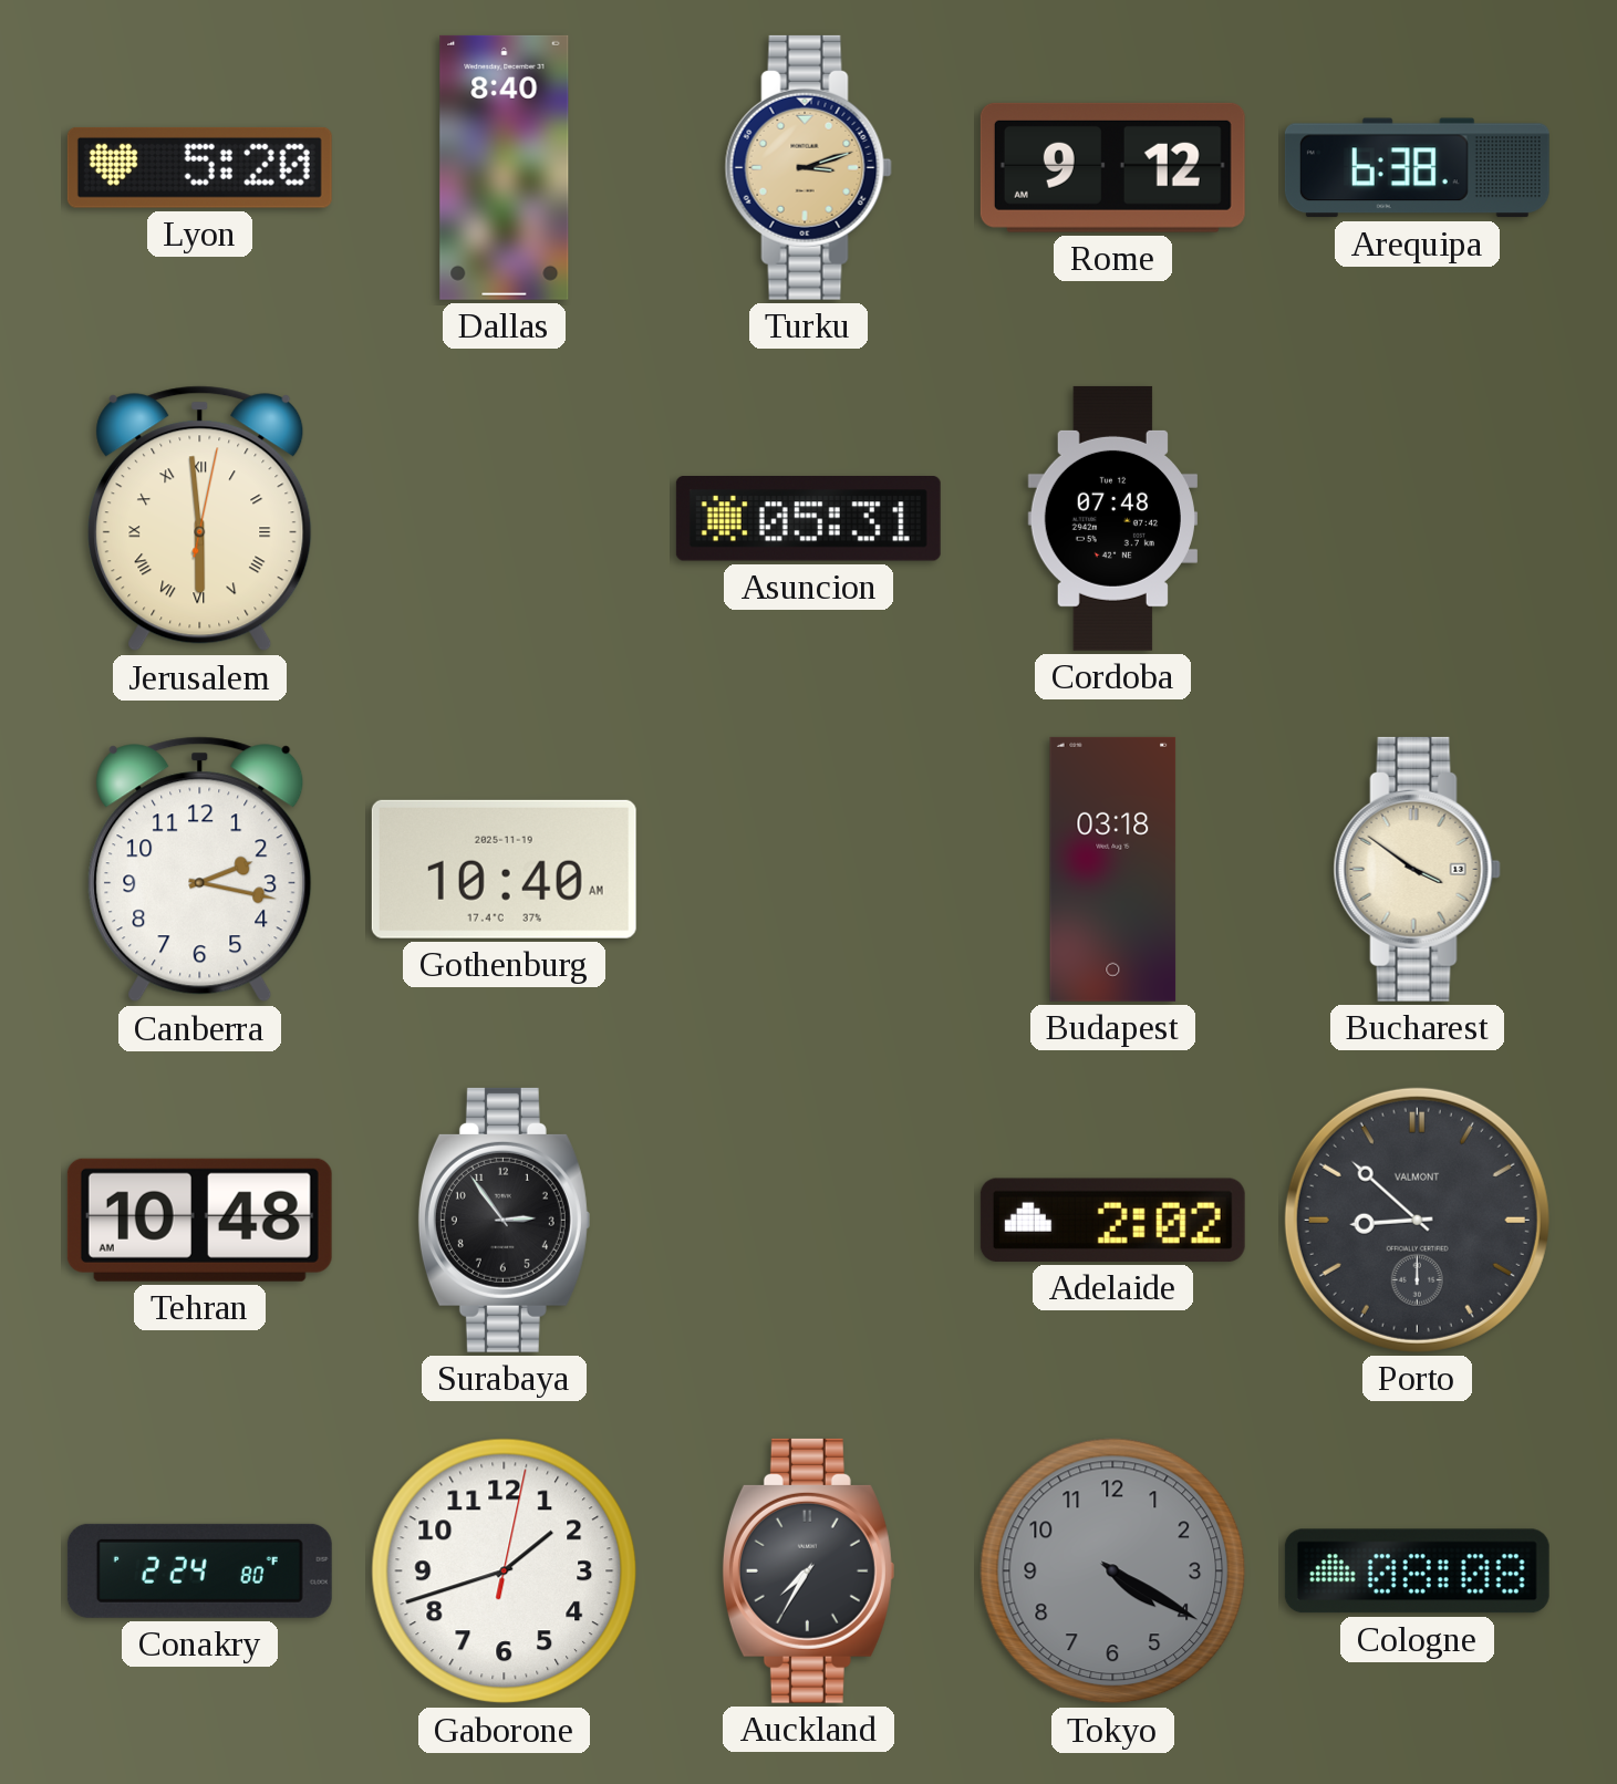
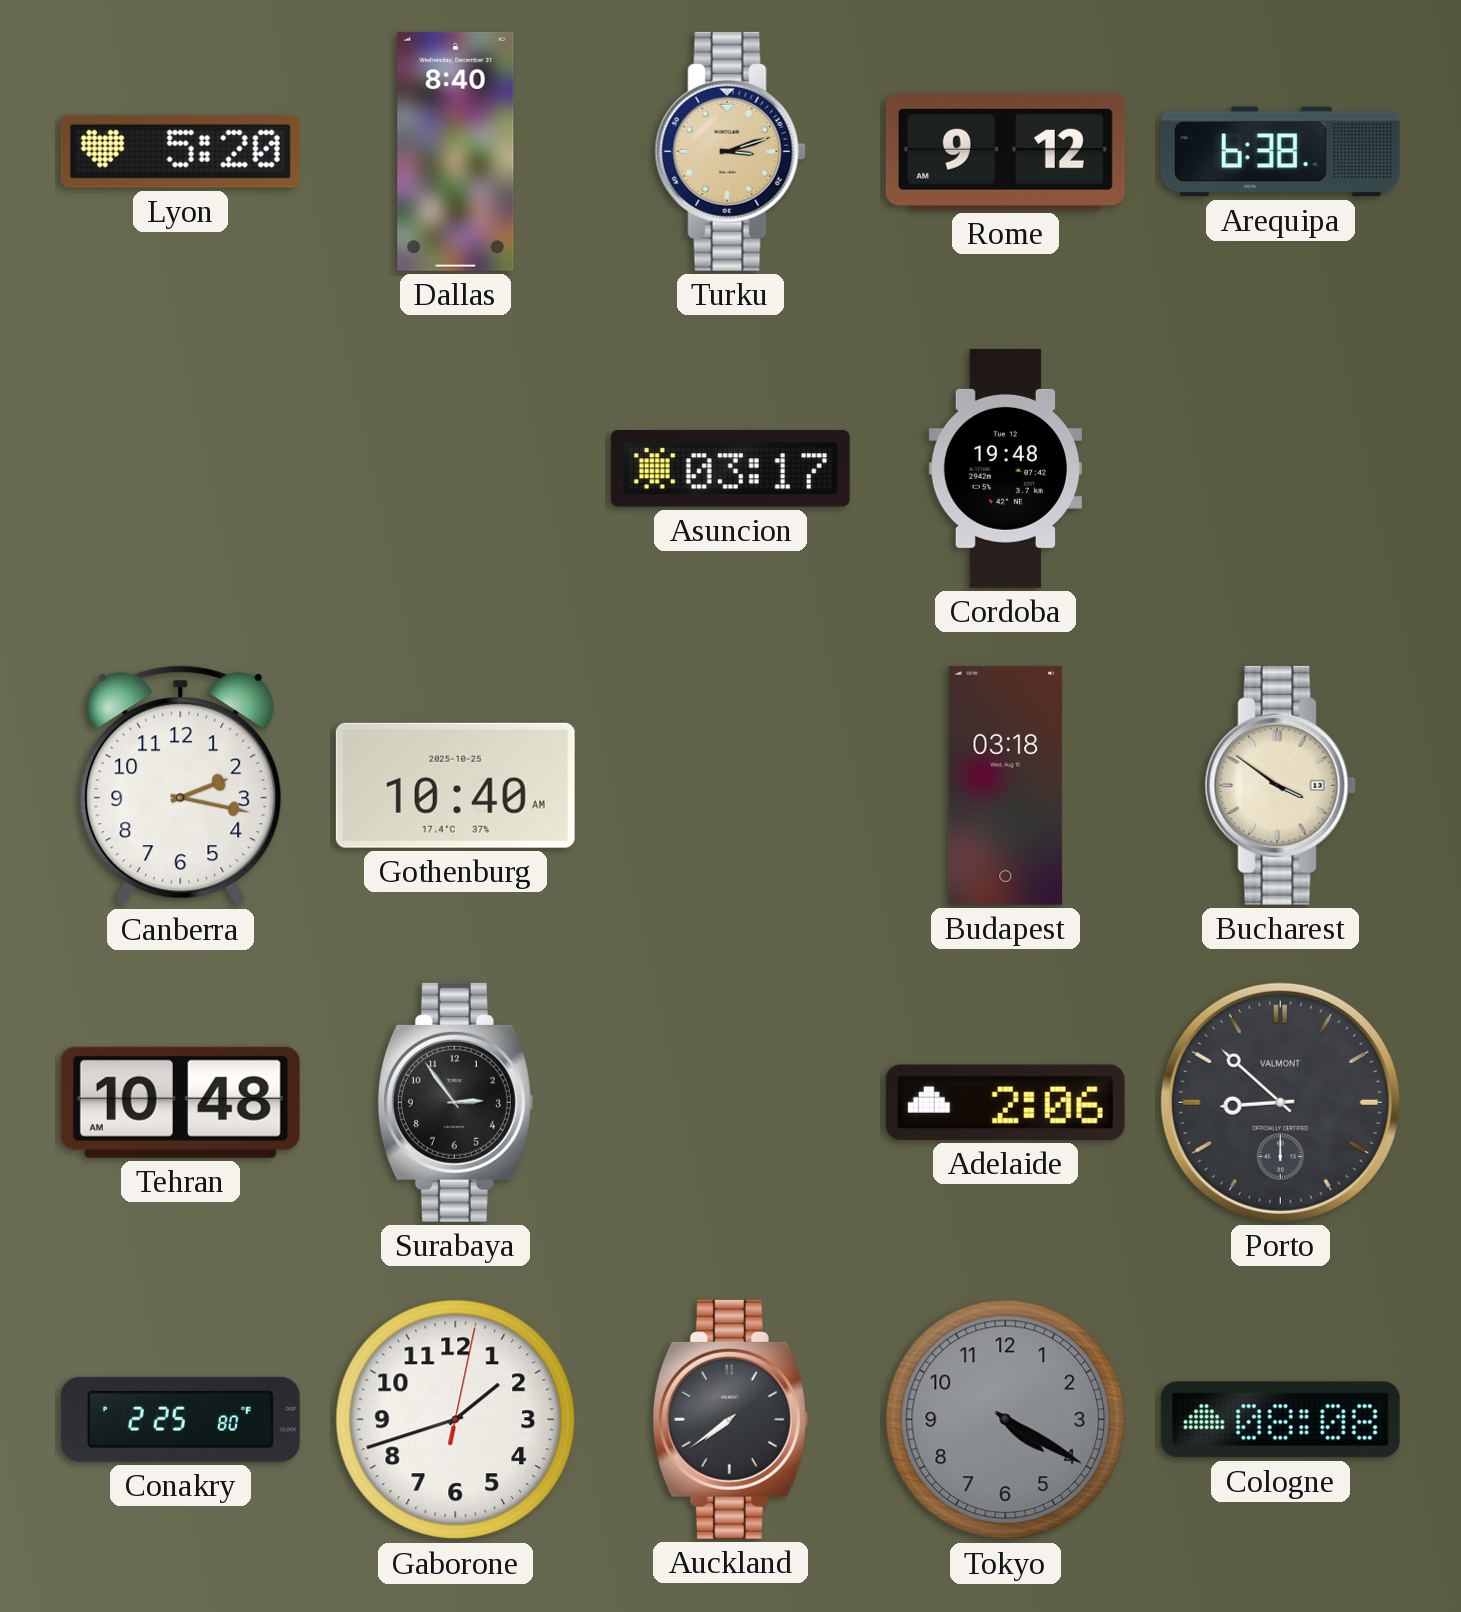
Jerusalem: 5:59 -> none
Asuncion: 05:31 -> 03:17
Cordoba: 07:48 -> 19:48
Gothenburg date: 2025-11-19 -> 2025-10-25
Adelaide: 2:02 -> 2:06
Conakry: 2:24 -> 2:25
Auckland: 7:35 -> 7:39
